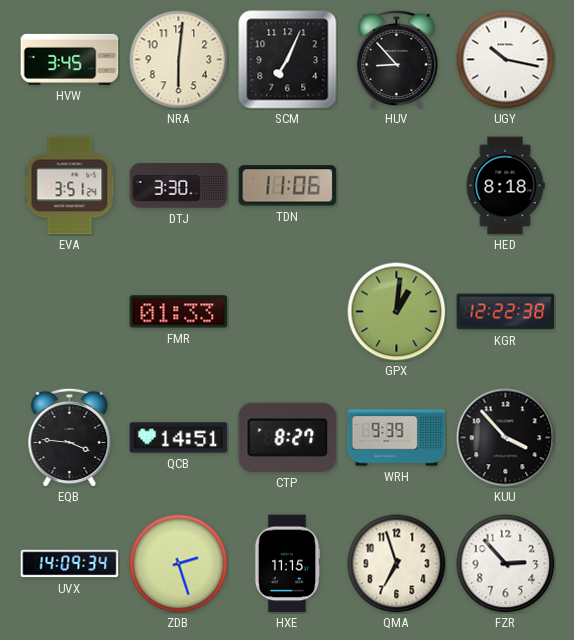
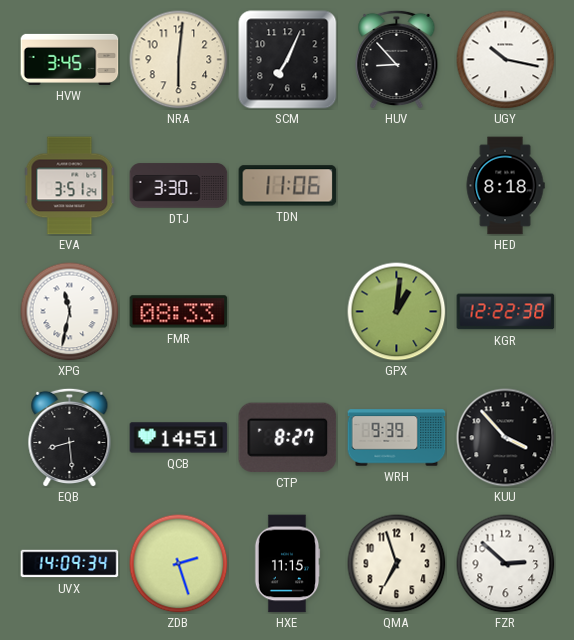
XPG: none -> 11:32
FMR: 01:33 -> 08:33
EQB: 3:46 -> 8:29
FZR: 2:53 -> 2:52
